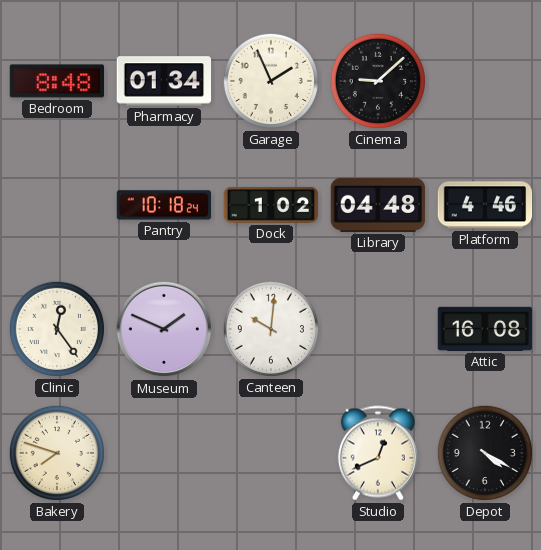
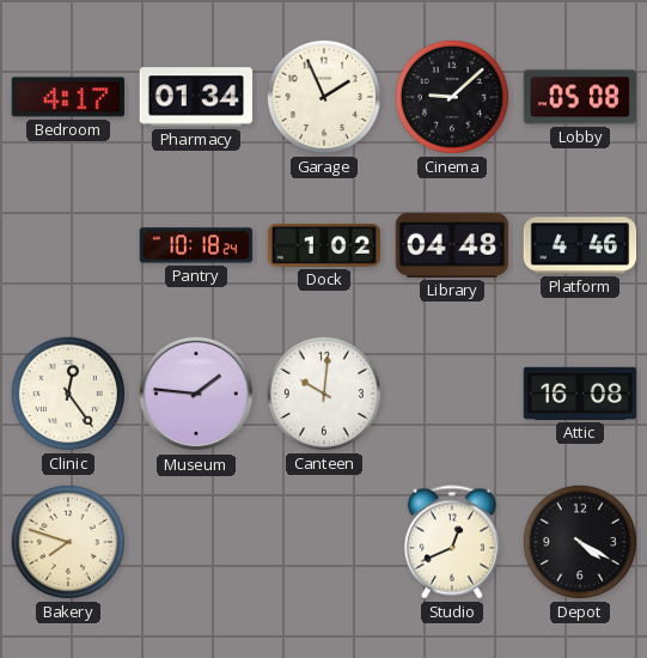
Bedroom: 8:48 -> 4:17
Lobby: none -> 05:08
Museum: 1:49 -> 1:46
